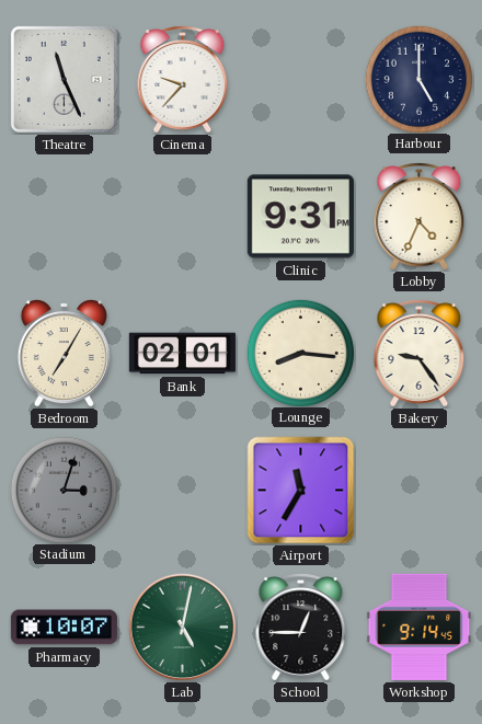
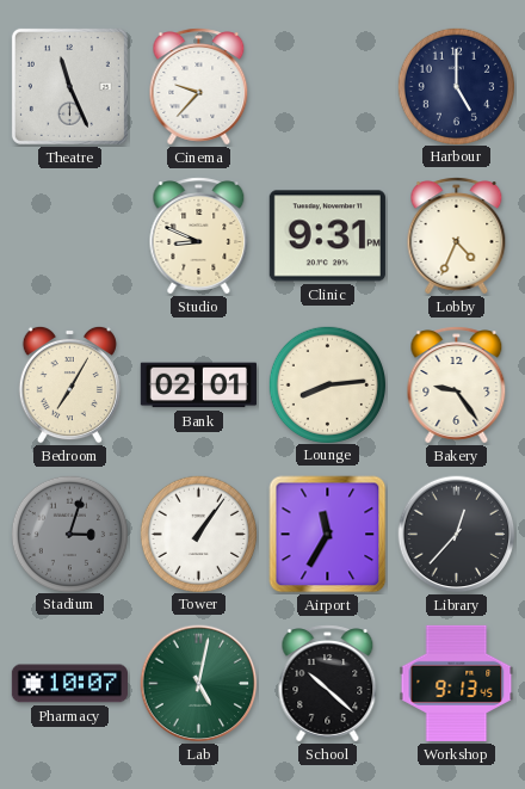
Studio: none -> 8:49
Lounge: 8:16 -> 8:14
Tower: none -> 1:06
Library: none -> 12:37
School: 12:45 -> 10:22
Workshop: 9:14 -> 9:13
